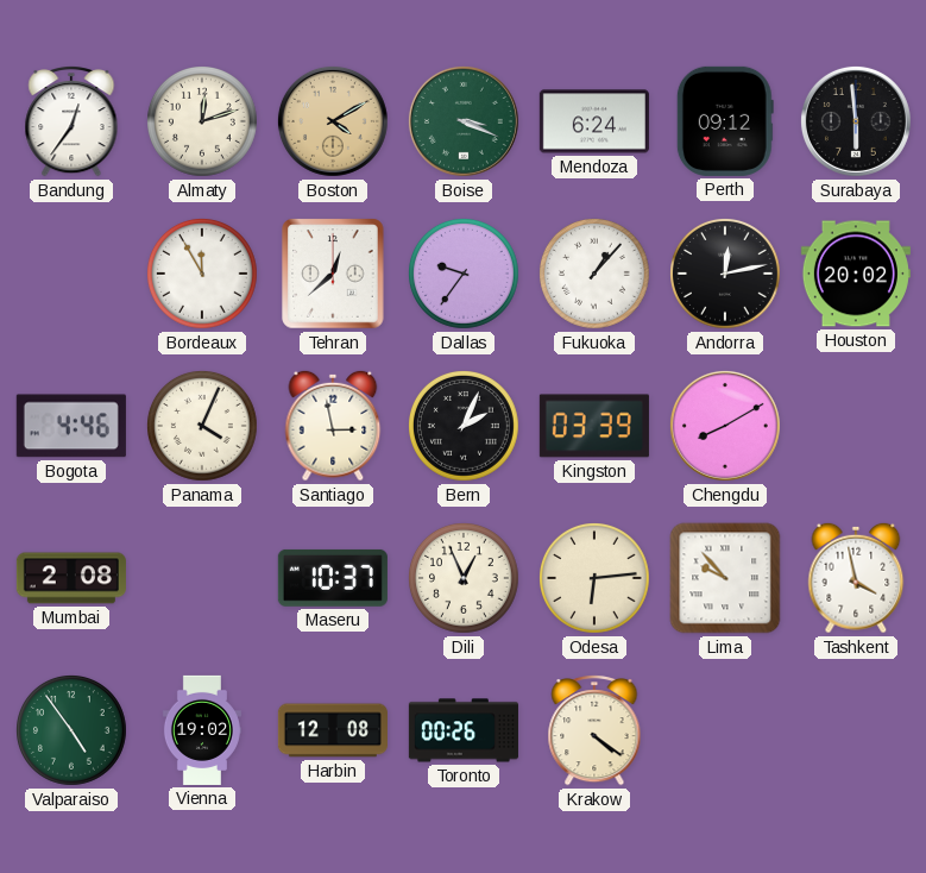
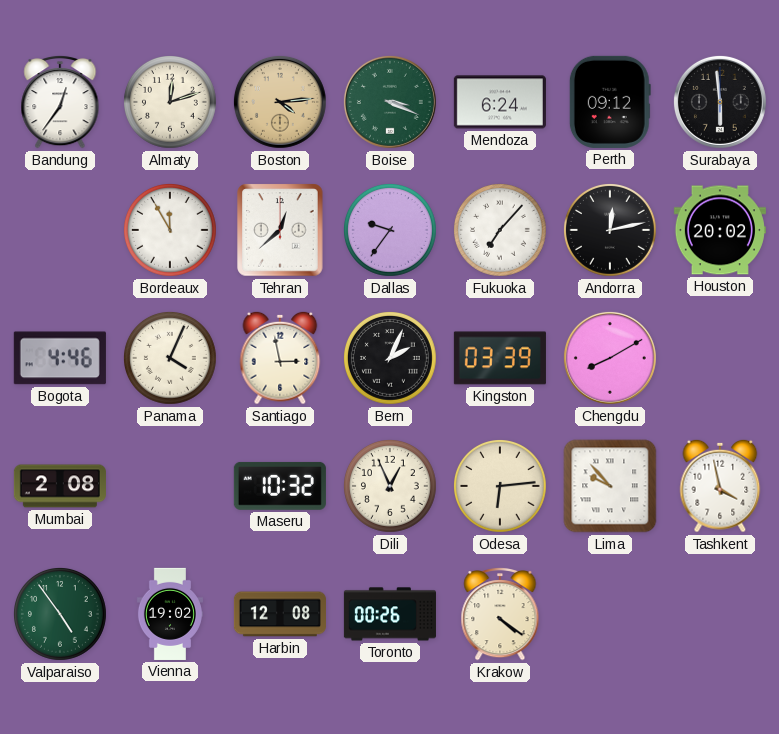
Boston: 4:10 -> 4:14
Fukuoka: 1:07 -> 7:07
Maseru: 10:37 -> 10:32
